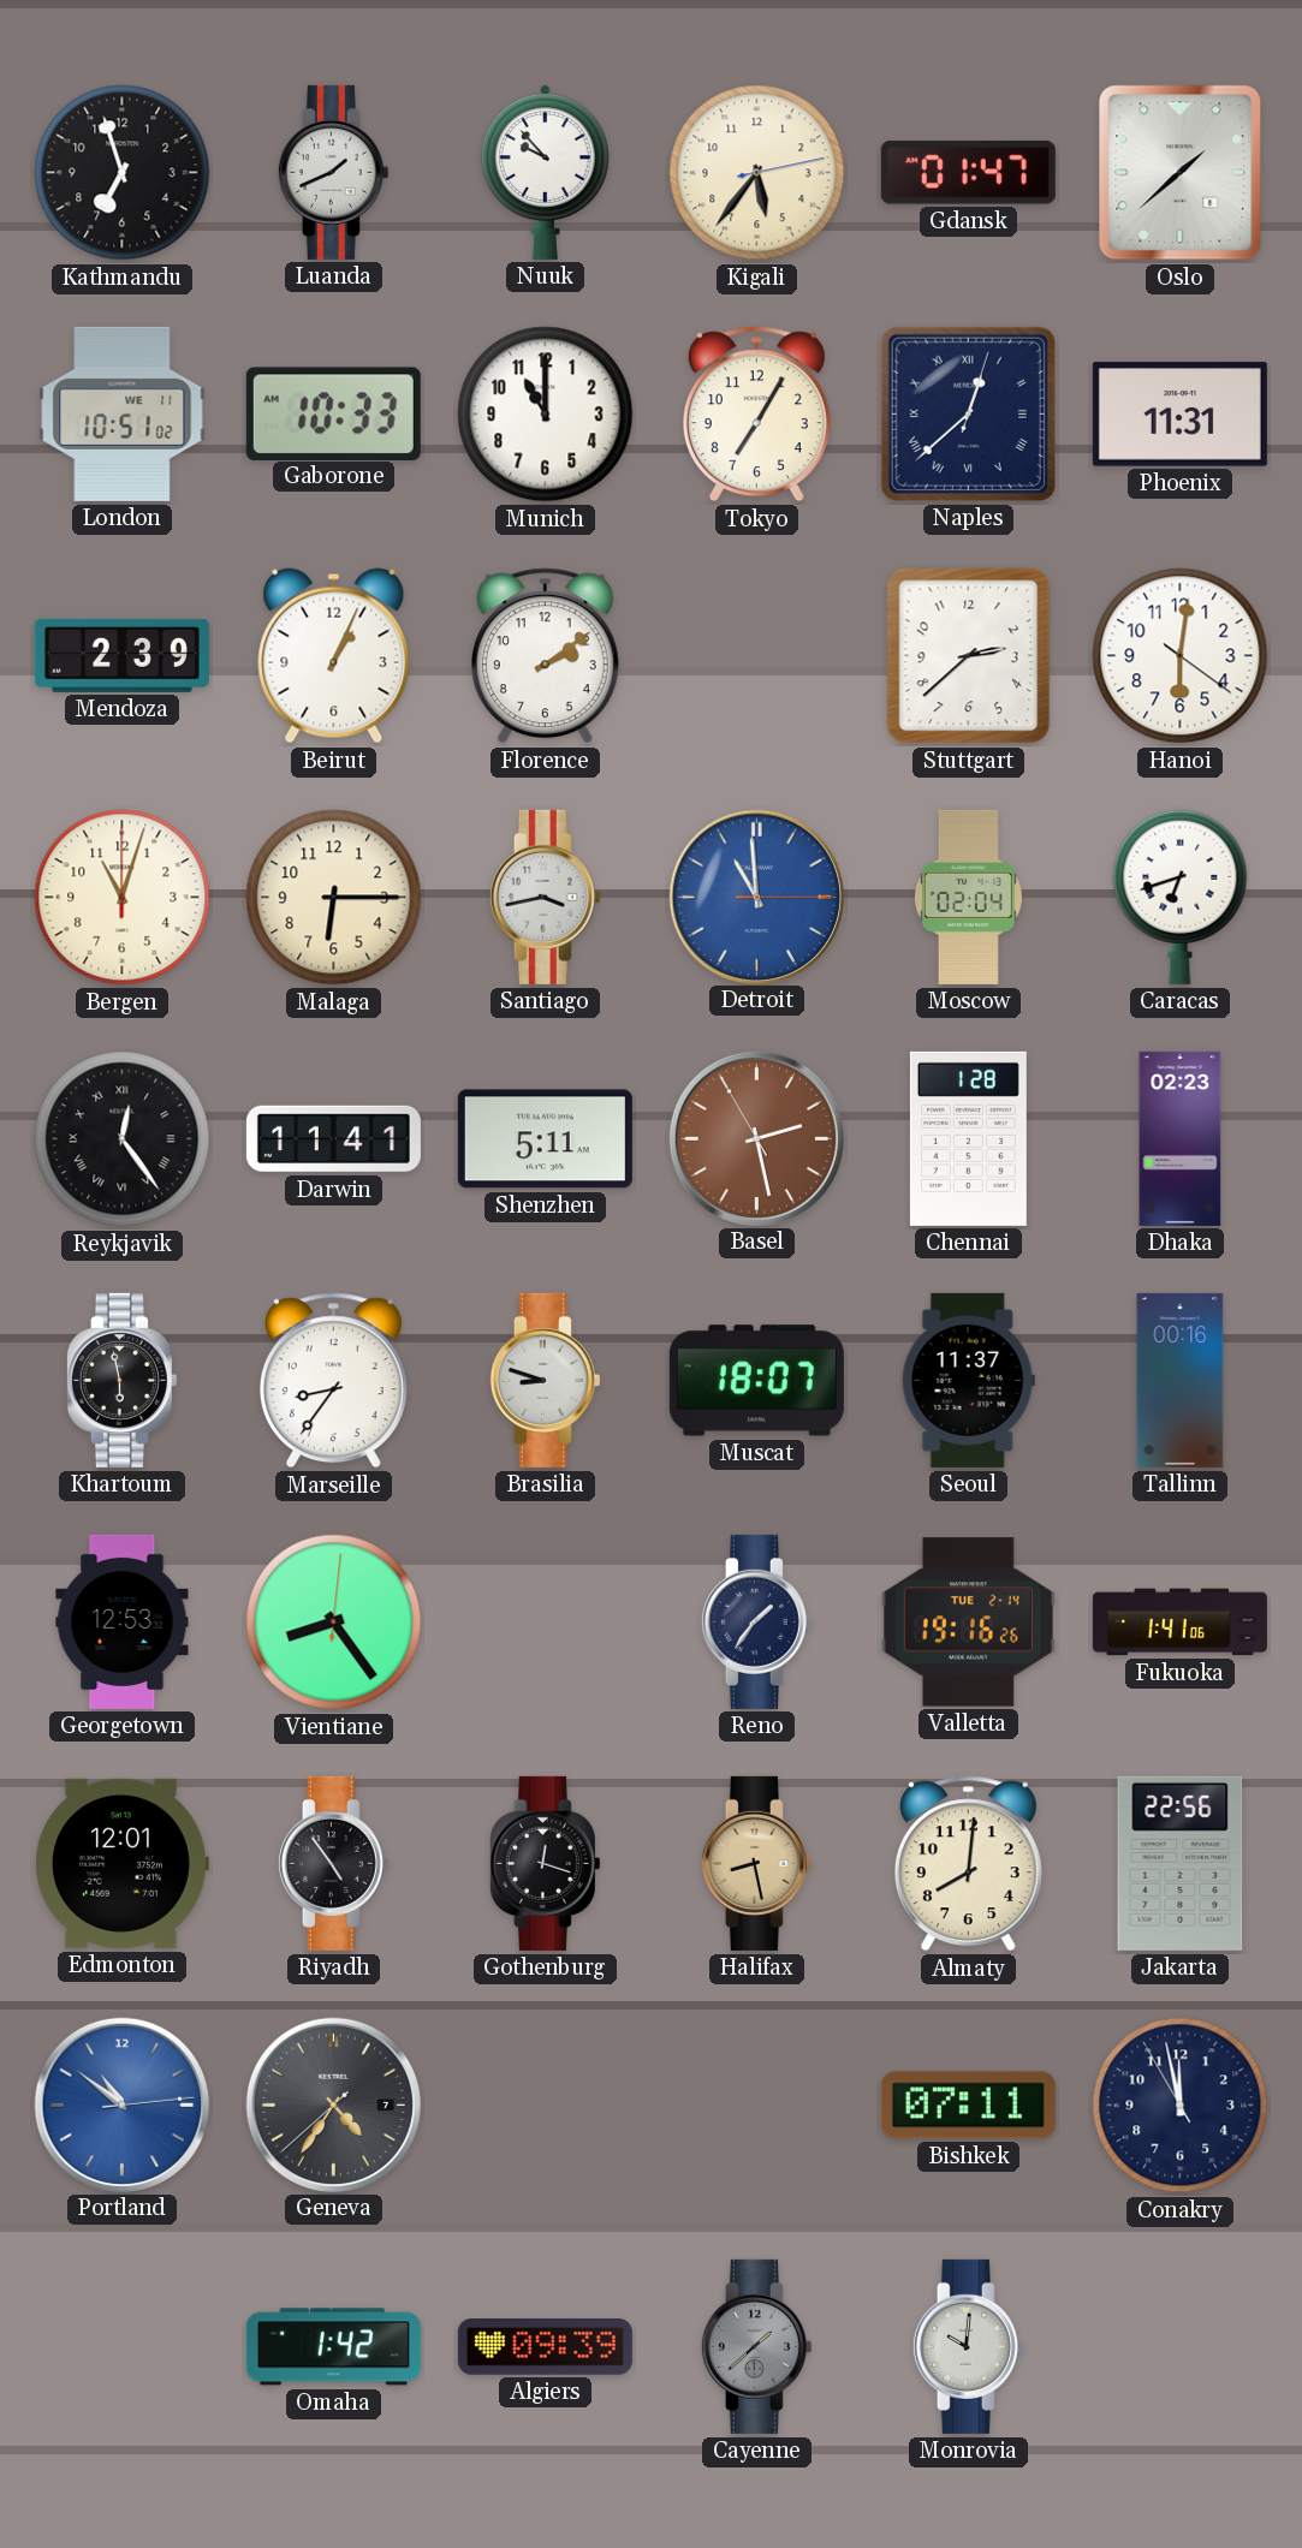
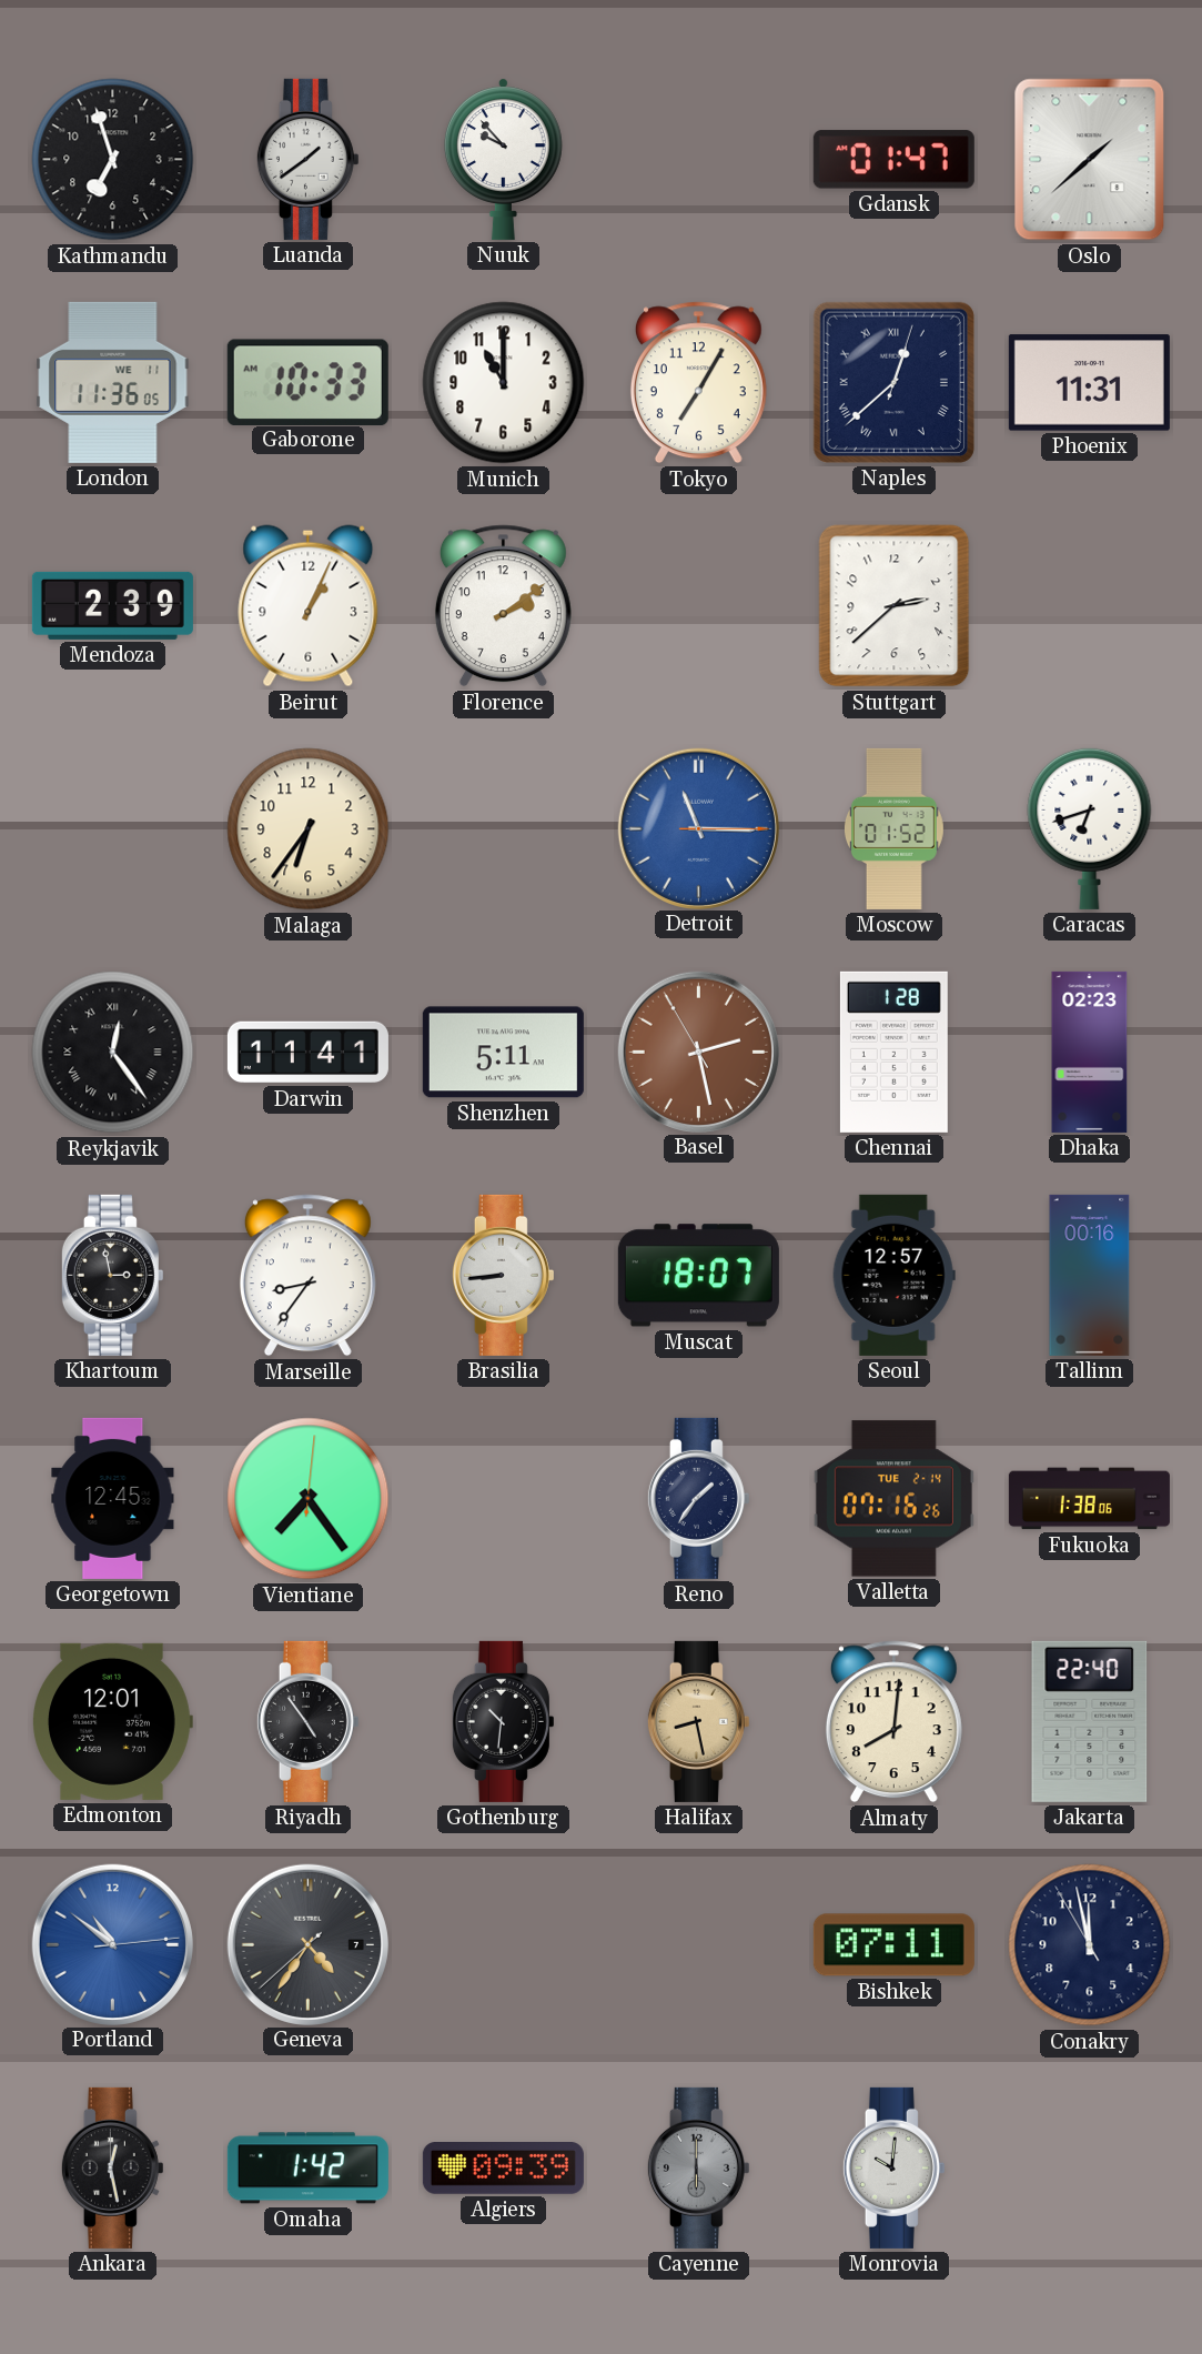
Luanda: 1:41 -> 1:39
Kigali: 5:36 -> none
London: 10:51 -> 11:36
Hanoi: 6:01 -> none
Bergen: 11:03 -> none
Malaga: 6:15 -> 6:36
Santiago: 3:43 -> none
Detroit: 10:59 -> 11:15
Moscow: 02:04 -> 01:52
Khartoum: 5:58 -> 2:58
Brasilia: 8:48 -> 8:44
Seoul: 11:37 -> 12:57
Georgetown: 12:53 -> 12:45
Vientiane: 8:24 -> 7:24
Valletta: 19:16 -> 07:16
Fukuoka: 1:41 -> 1:38
Gothenburg: 12:18 -> 10:31
Jakarta: 22:56 -> 22:40
Ankara: none -> 12:28
Cayenne: 1:38 -> 6:00
